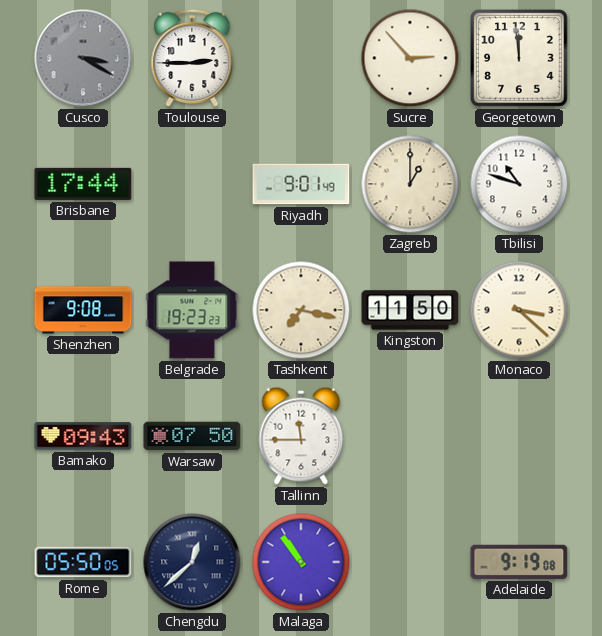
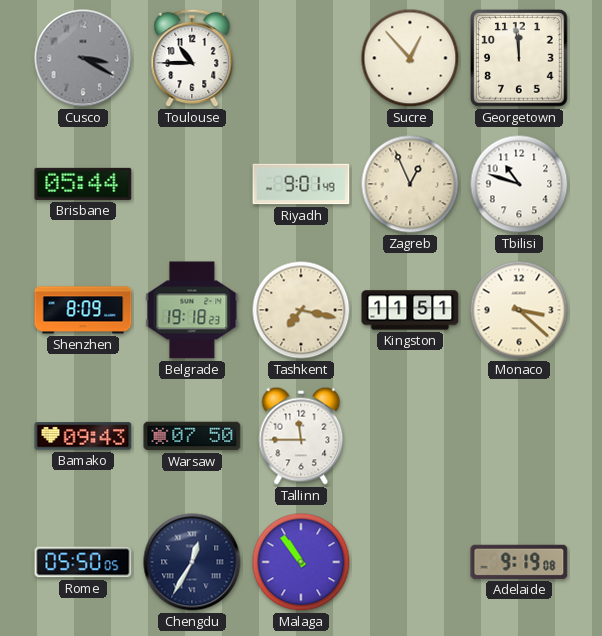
Toulouse: 2:45 -> 10:45
Sucre: 2:53 -> 12:53
Brisbane: 17:44 -> 05:44
Zagreb: 1:00 -> 12:56
Shenzhen: 9:08 -> 8:09
Belgrade: 19:23 -> 19:18
Kingston: 11:50 -> 11:51
Chengdu: 12:38 -> 12:35
